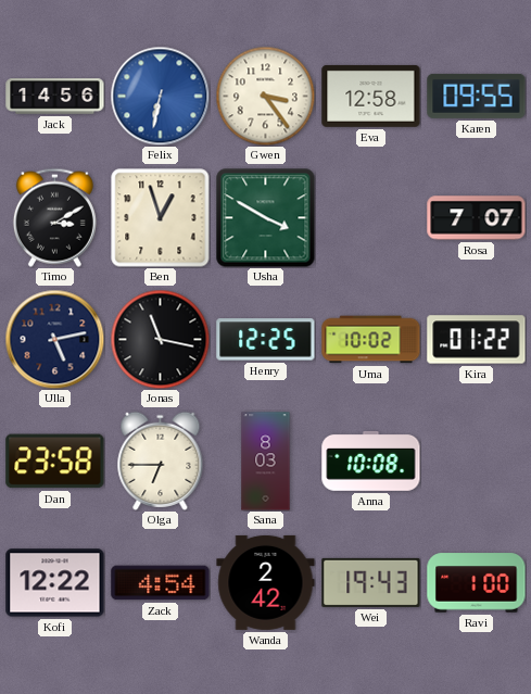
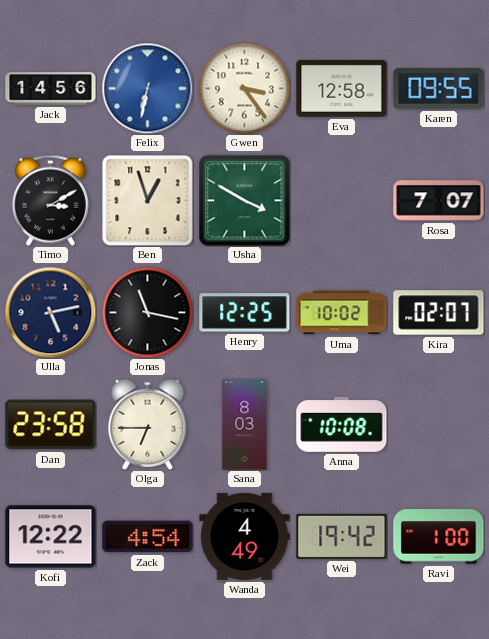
Kira: 01:22 -> 02:07
Wanda: 2:42 -> 4:49
Wei: 19:43 -> 19:42
